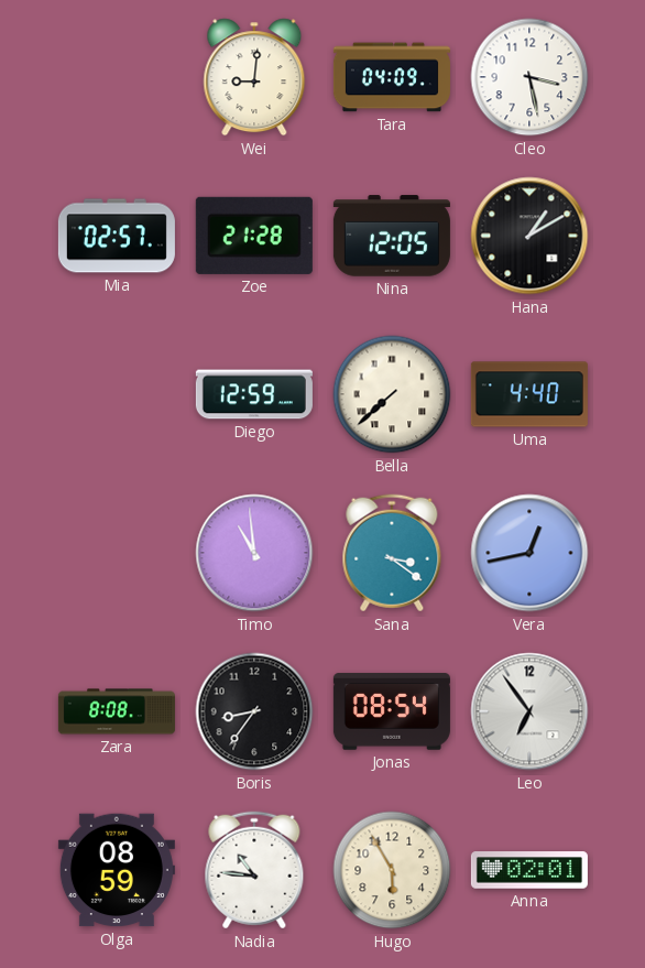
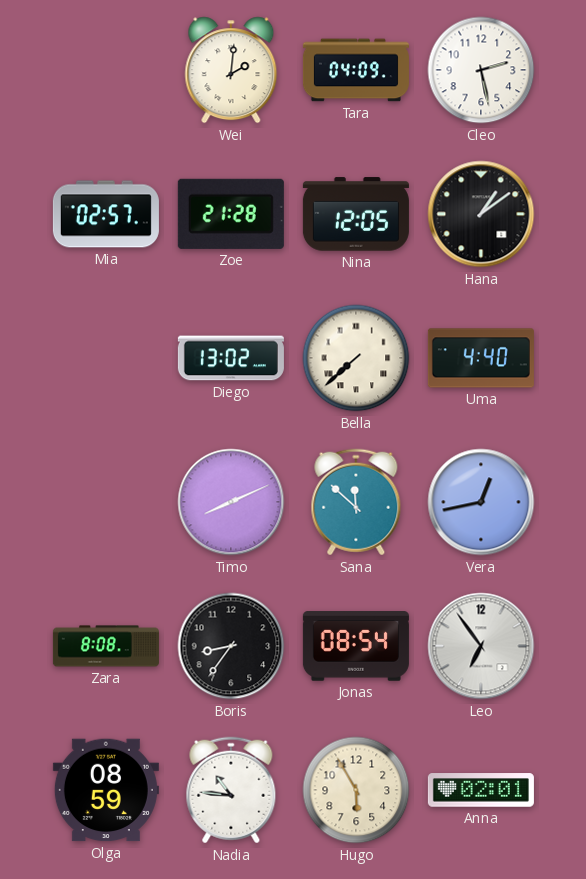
Wei: 9:01 -> 2:01
Cleo: 3:28 -> 2:28
Hana: 1:10 -> 1:09
Diego: 12:59 -> 13:02
Timo: 10:59 -> 8:11
Sana: 3:21 -> 11:52
